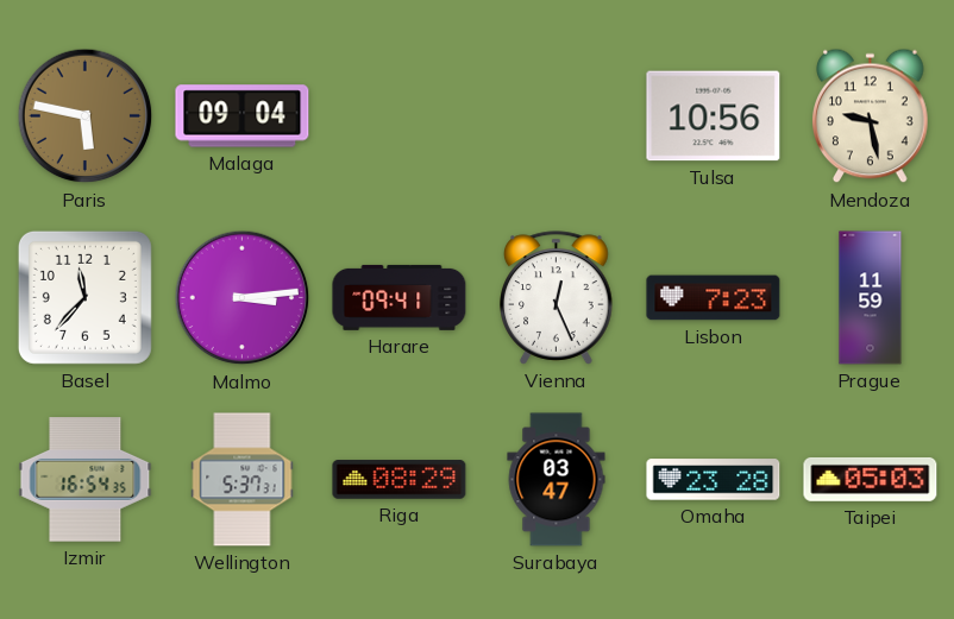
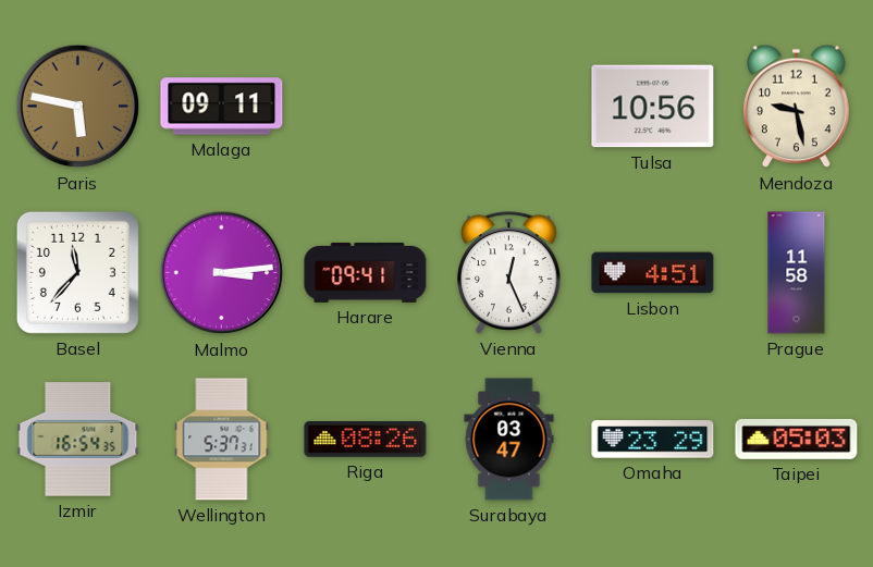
Malaga: 09:04 -> 09:11
Lisbon: 7:23 -> 4:51
Prague: 11:59 -> 11:58
Riga: 08:29 -> 08:26
Omaha: 23:28 -> 23:29
